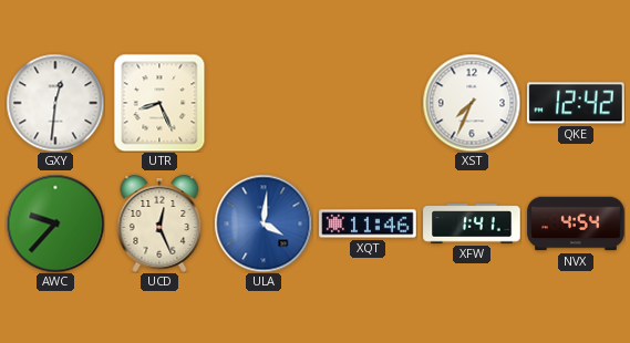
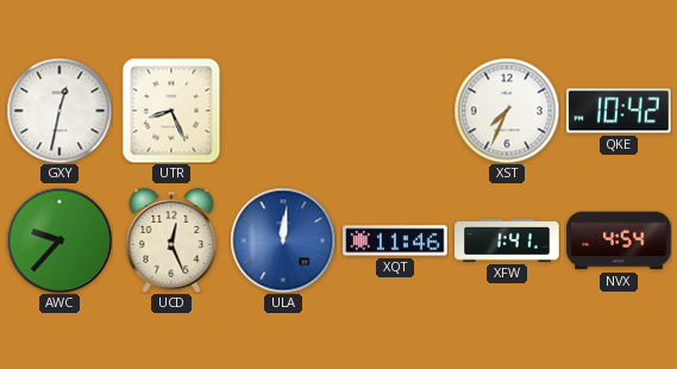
GXY: 12:31 -> 12:32
QKE: 12:42 -> 10:42
ULA: 4:01 -> 12:01
